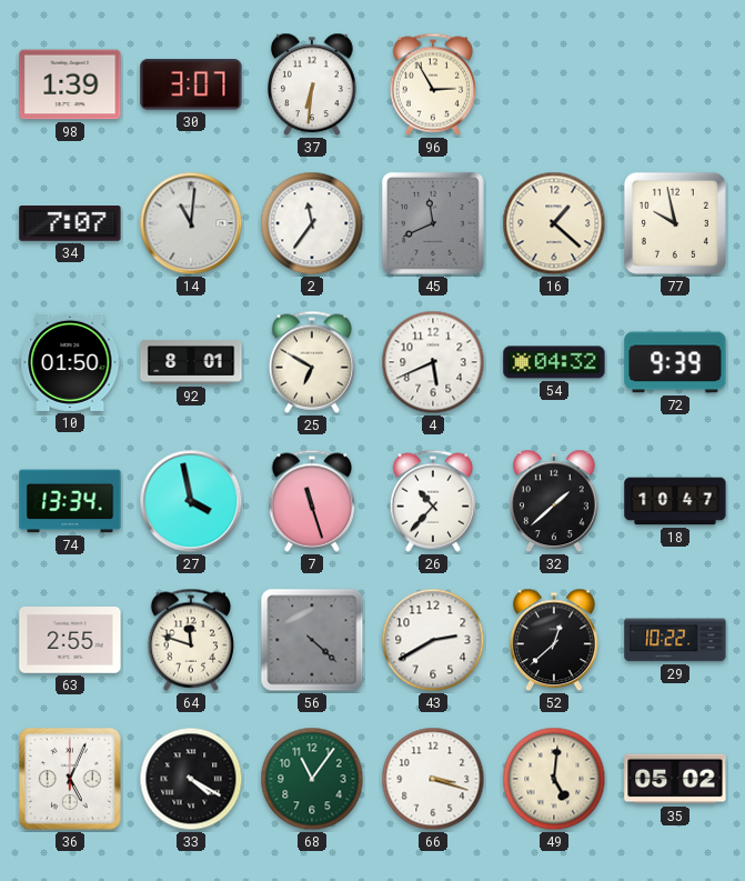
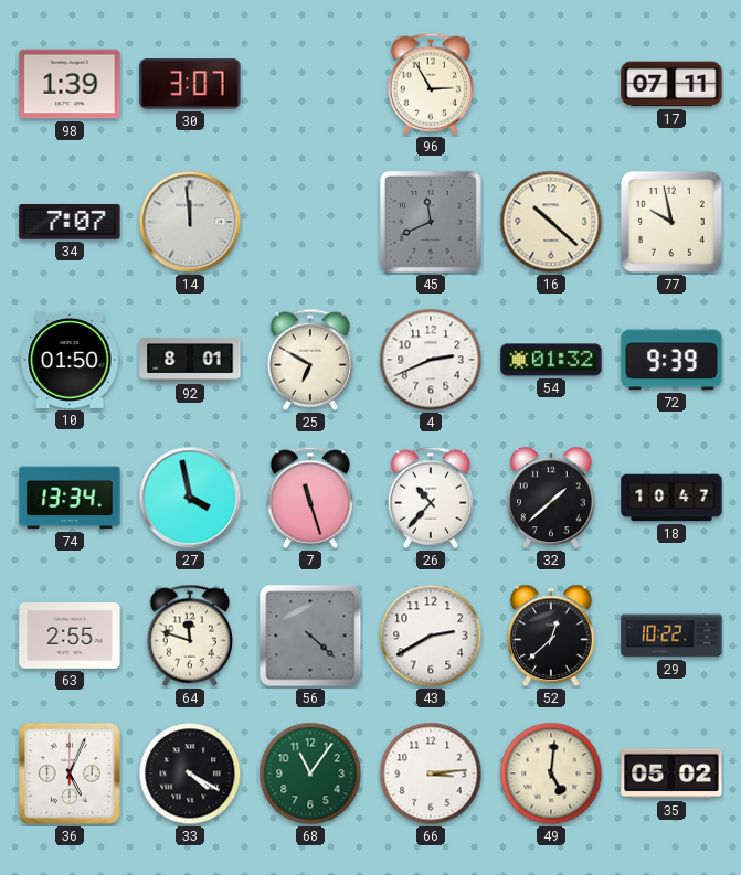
37: 6:31 -> none
17: none -> 07:11
14: 11:01 -> 11:59
2: 11:36 -> none
16: 1:22 -> 10:22
4: 5:41 -> 2:41
54: 04:32 -> 01:32
66: 3:18 -> 3:14
